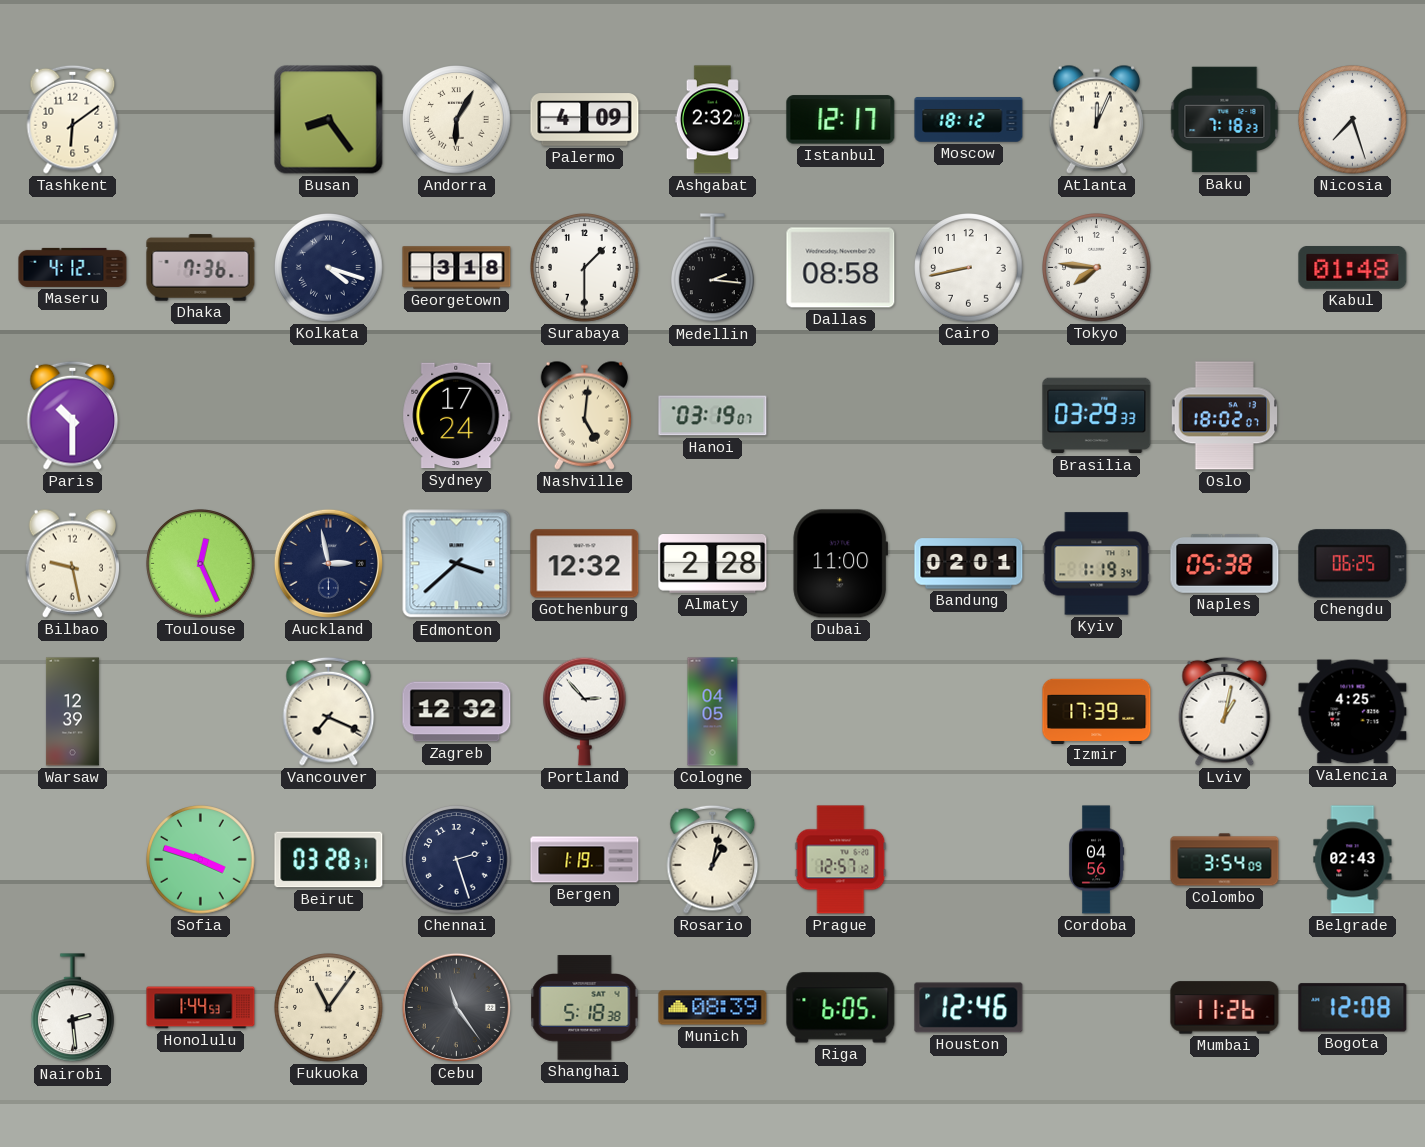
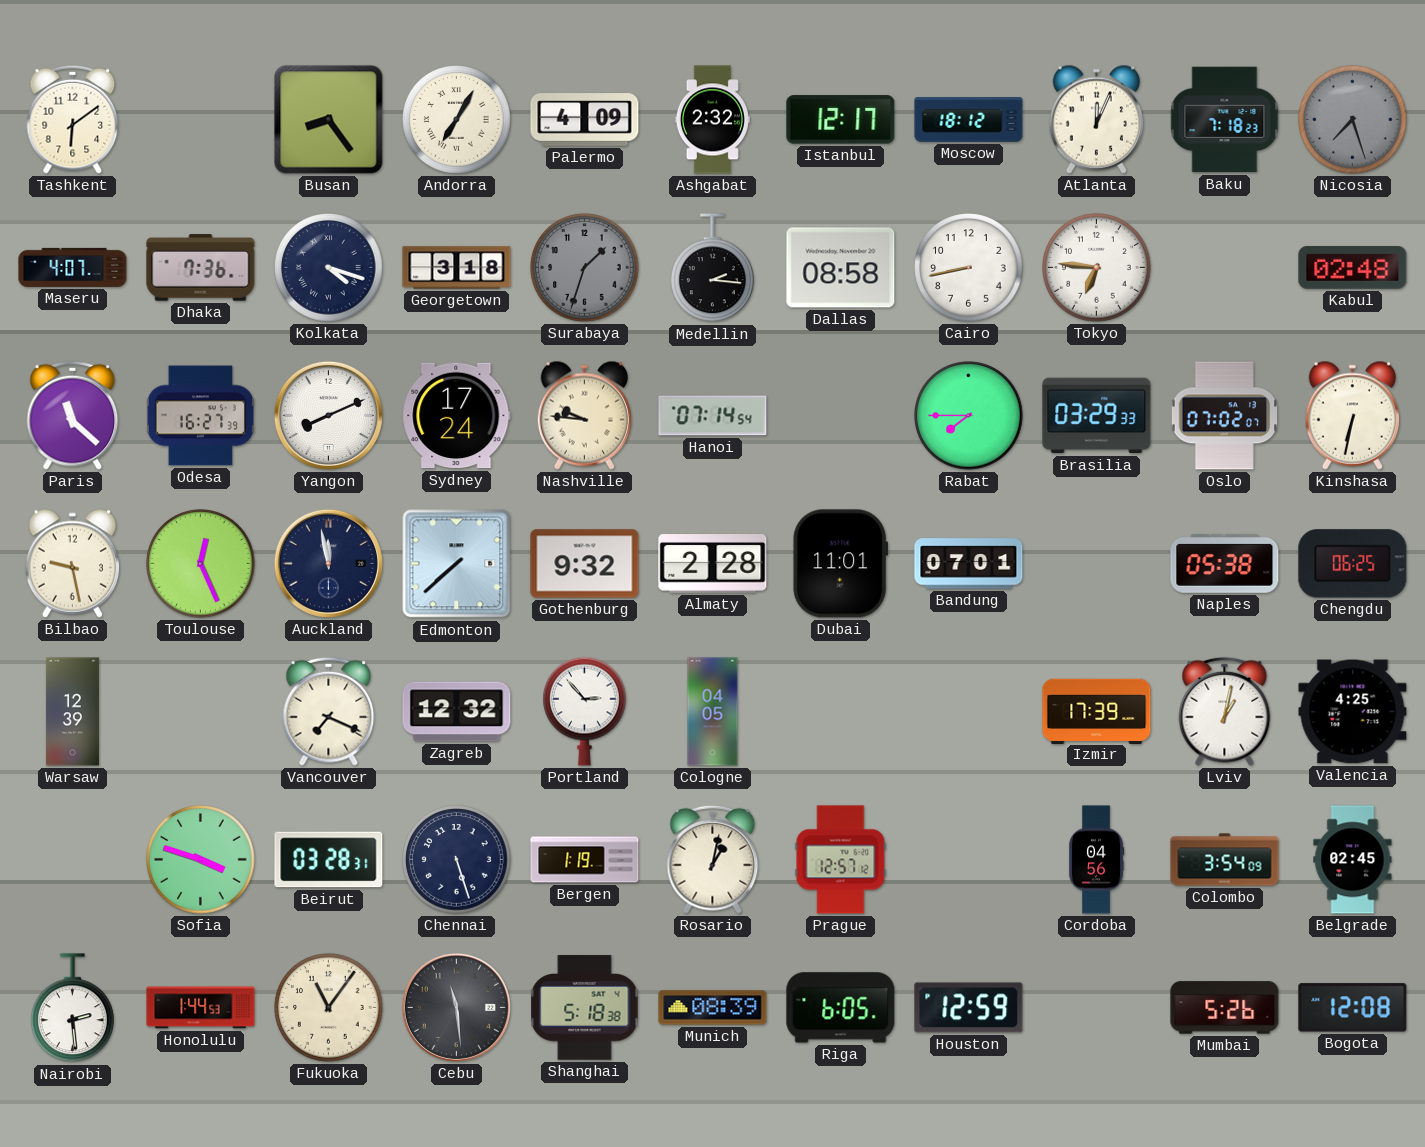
Andorra: 6:05 -> 7:05
Nicosia dial: white -> grey
Maseru: 4:12 -> 4:07
Surabaya: 1:30 -> 1:33
Surabaya dial: white -> grey
Tokyo: 7:46 -> 6:46
Kabul: 01:48 -> 02:48
Paris: 10:30 -> 11:22
Odesa: none -> 16:27
Yangon: none -> 8:11
Nashville: 5:01 -> 9:46
Hanoi: 03:19 -> 07:14
Rabat: none -> 7:45
Oslo: 18:02 -> 07:02
Kinshasa: none -> 6:32
Auckland: 2:58 -> 11:58
Edmonton: 3:38 -> 7:38
Gothenburg: 12:32 -> 9:32
Dubai: 11:00 -> 11:01
Bandung: 02:01 -> 07:01
Kyiv: 1:19 -> none
Chennai: 2:27 -> 5:27
Belgrade: 02:43 -> 02:45
Cebu: 11:24 -> 11:29
Houston: 12:46 -> 12:59
Mumbai: 11:26 -> 5:26
